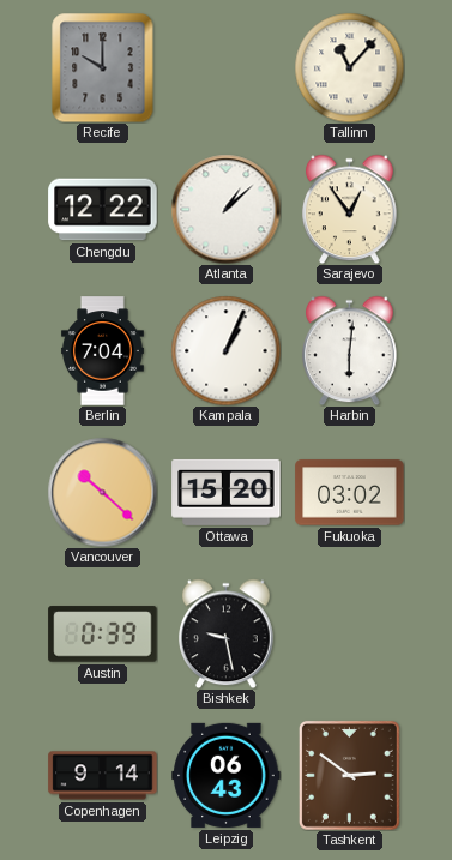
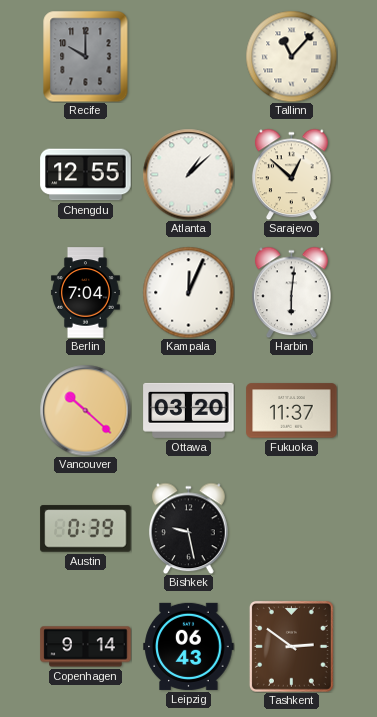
Chengdu: 12:22 -> 12:55
Sarajevo: 12:54 -> 12:52
Kampala: 1:04 -> 12:04
Ottawa: 15:20 -> 03:20
Fukuoka: 03:02 -> 11:37
